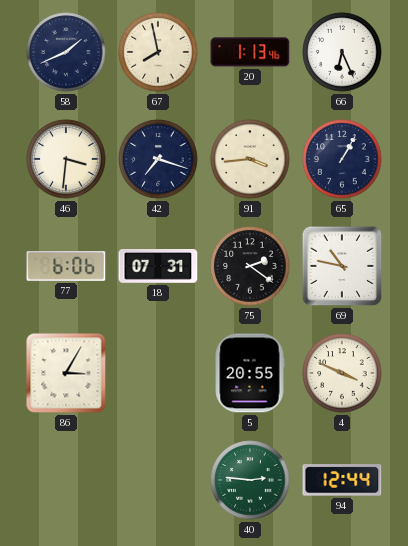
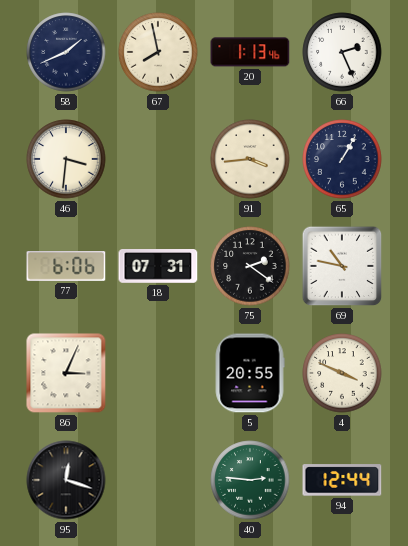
66: 6:26 -> 2:26
42: 7:18 -> none
86: 3:05 -> 3:04
95: none -> 12:18
